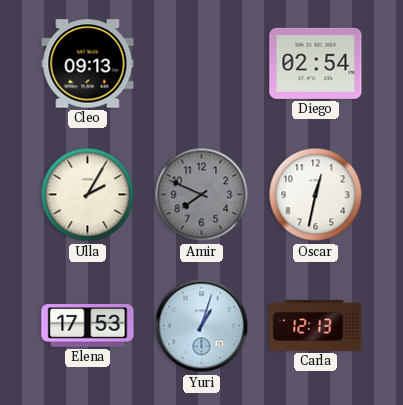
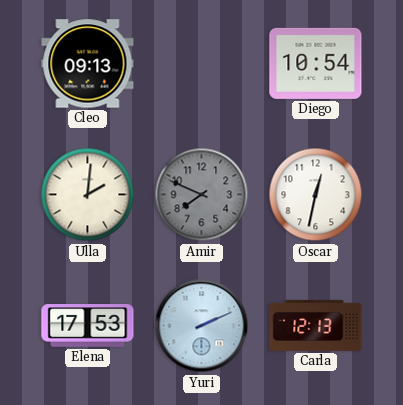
Diego: 02:54 -> 10:54
Ulla: 2:05 -> 2:01
Yuri: 1:03 -> 2:11
